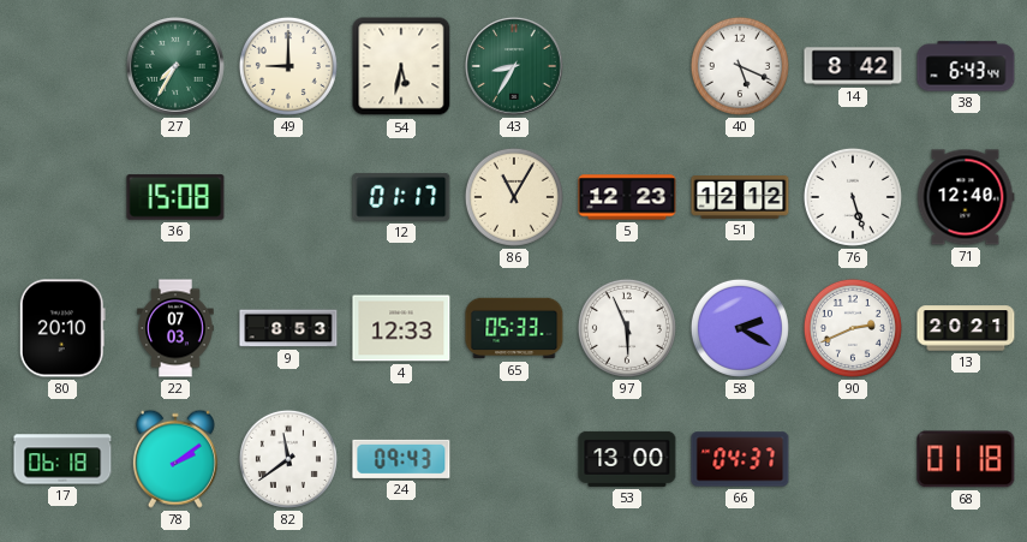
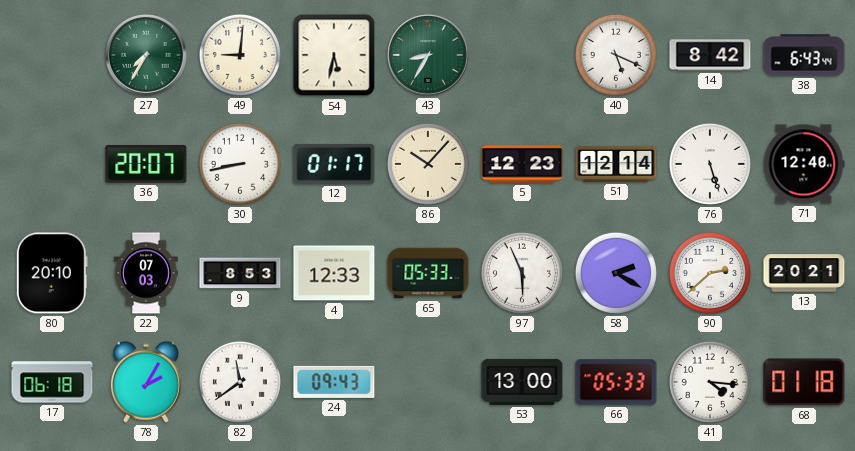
49: 9:00 -> 9:01
36: 15:08 -> 20:07
30: none -> 8:43
86: 11:05 -> 10:07
51: 12:12 -> 12:14
90: 2:41 -> 2:38
78: 2:09 -> 2:05
66: 04:37 -> 05:33
41: none -> 4:16
